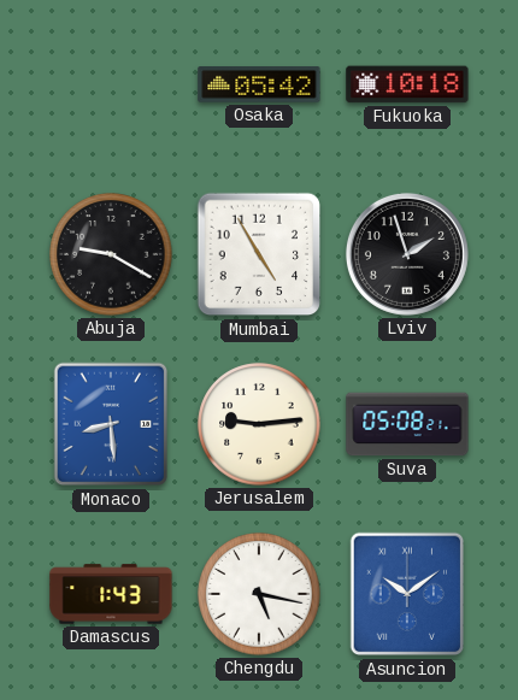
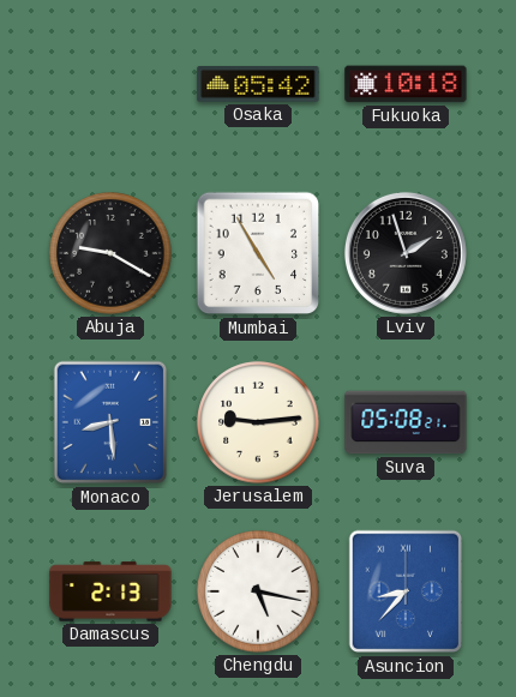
Damascus: 1:43 -> 2:13
Asuncion: 10:09 -> 8:37
